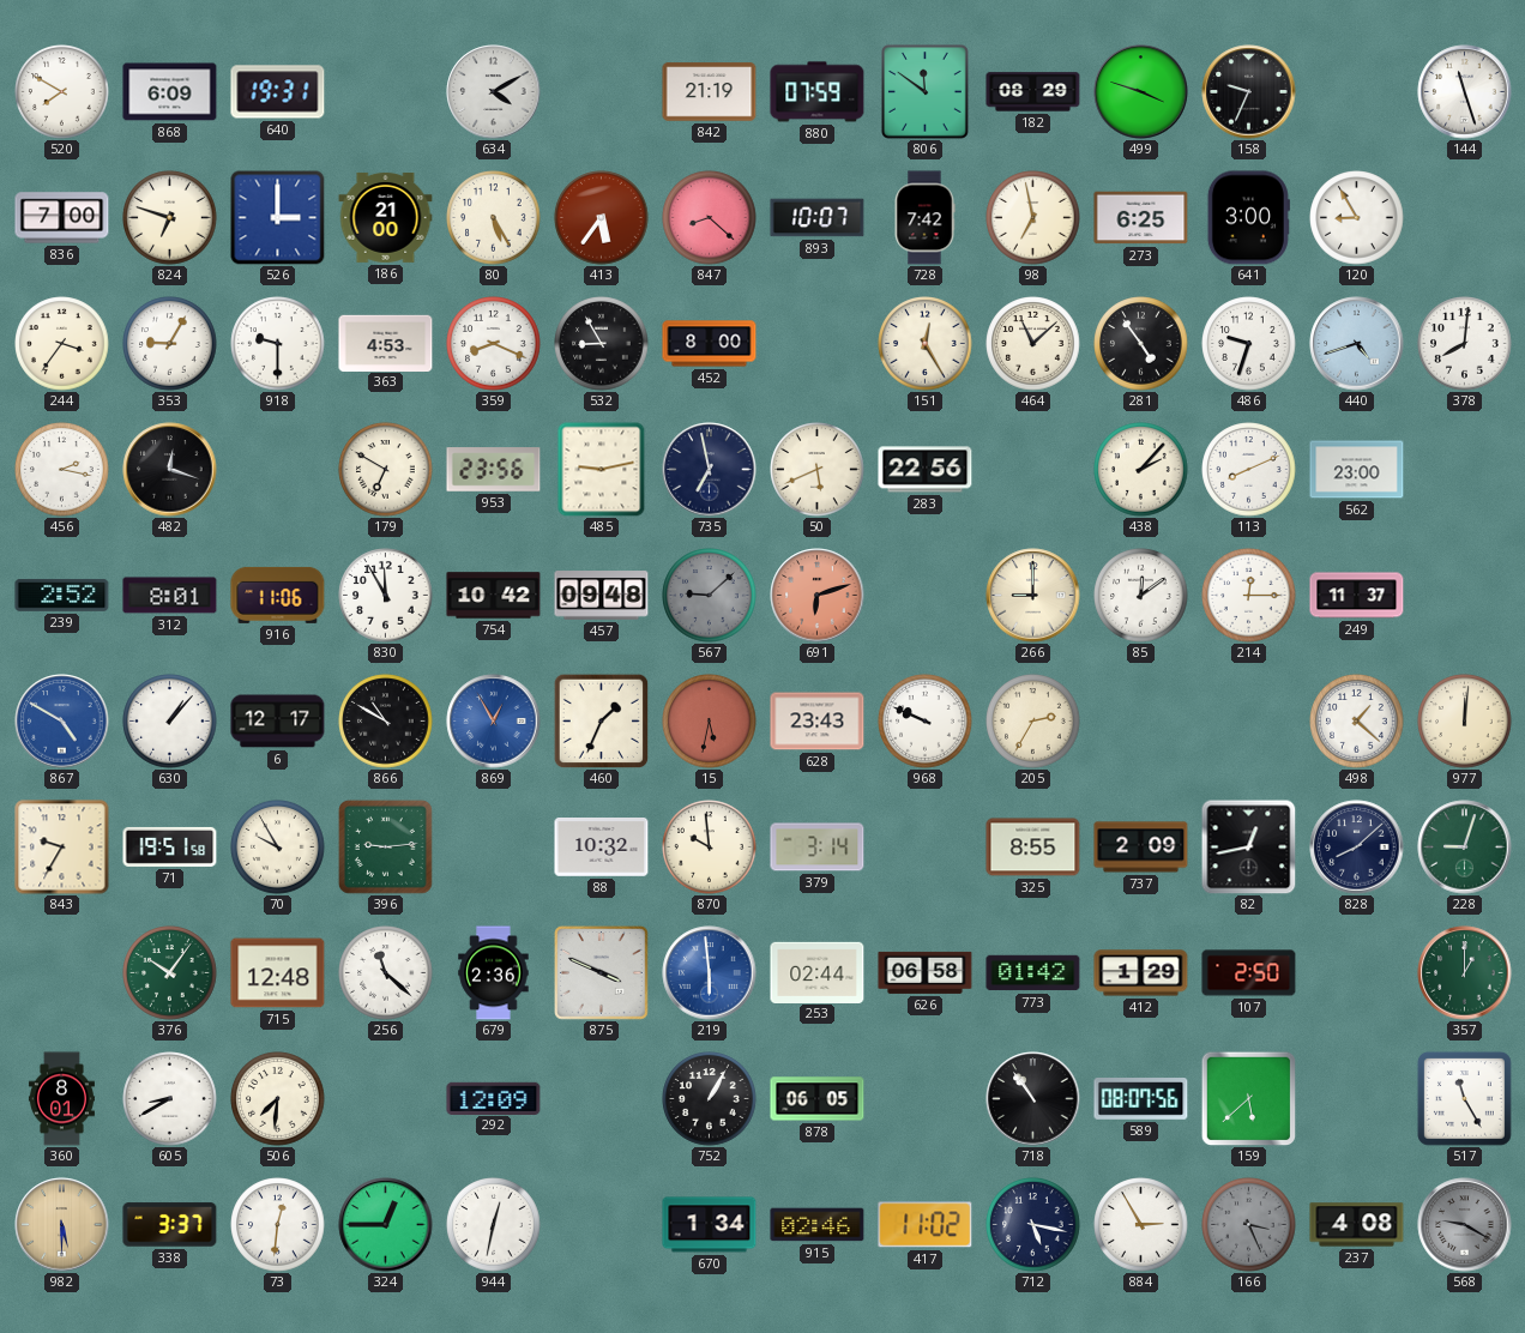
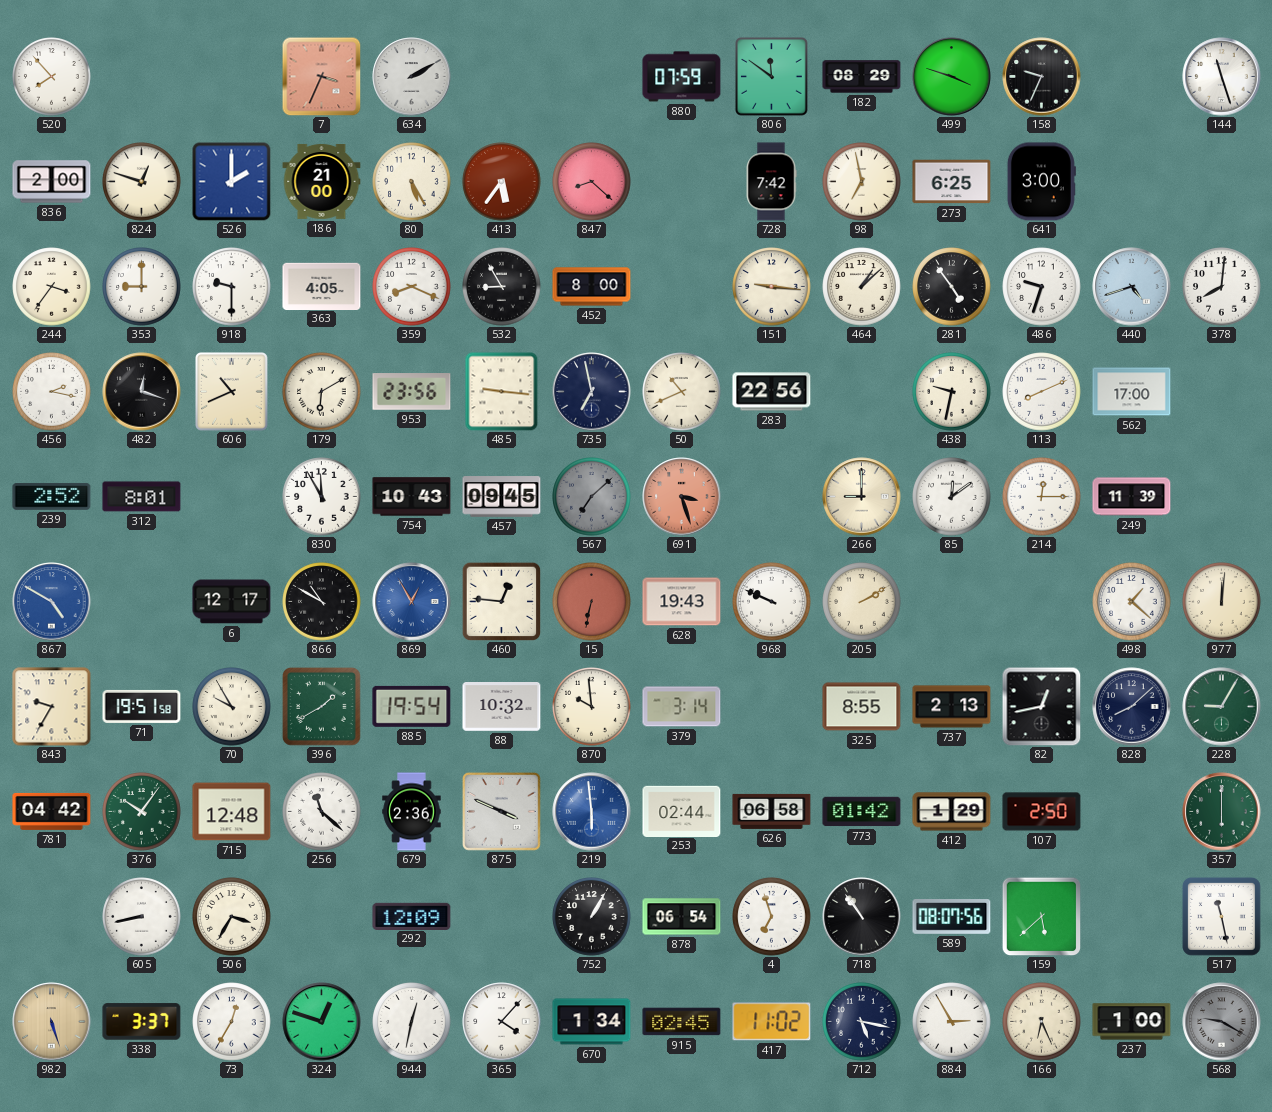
520: 7:50 -> 7:53
868: 6:09 -> none
640: 19:31 -> none
7: none -> 3:34
634: 4:10 -> 2:10
842: 21:19 -> none
836: 7:00 -> 2:00
824: 6:48 -> 12:48
526: 3:00 -> 2:00
893: 10:07 -> none
120: 8:55 -> none
353: 9:05 -> 9:00
363: 4:53 -> 4:05
151: 12:25 -> 9:16
464: 11:08 -> 1:08
606: none -> 10:41
179: 6:50 -> 6:10
485: 9:13 -> 9:16
50: 5:41 -> 10:41
438: 2:07 -> 9:32
562: 23:00 -> 17:00
916: 11:06 -> none
754: 10:42 -> 10:43
457: 09:48 -> 09:45
567: 9:08 -> 7:08
691: 6:12 -> 3:27
249: 11:37 -> 11:39
630: 1:07 -> none
460: 1:34 -> 12:46
15: 5:32 -> 6:32
628: 23:43 -> 19:43
205: 2:35 -> 2:10
396: 9:14 -> 1:40
885: none -> 19:54
737: 2:09 -> 2:13
228: 9:03 -> 9:05
781: none -> 04:42
357: 1:00 -> 6:00
360: 8:01 -> none
605: 8:40 -> 8:43
506: 7:31 -> 3:35
878: 06:05 -> 06:54
4: none -> 6:57
517: 11:25 -> 11:28
982: 5:30 -> 5:27
73: 12:31 -> 12:35
324: 12:45 -> 12:48
365: none -> 4:07
915: 02:46 -> 02:45
166: 3:26 -> 6:26
166 dial: grey -> cream
237: 4:08 -> 1:00
